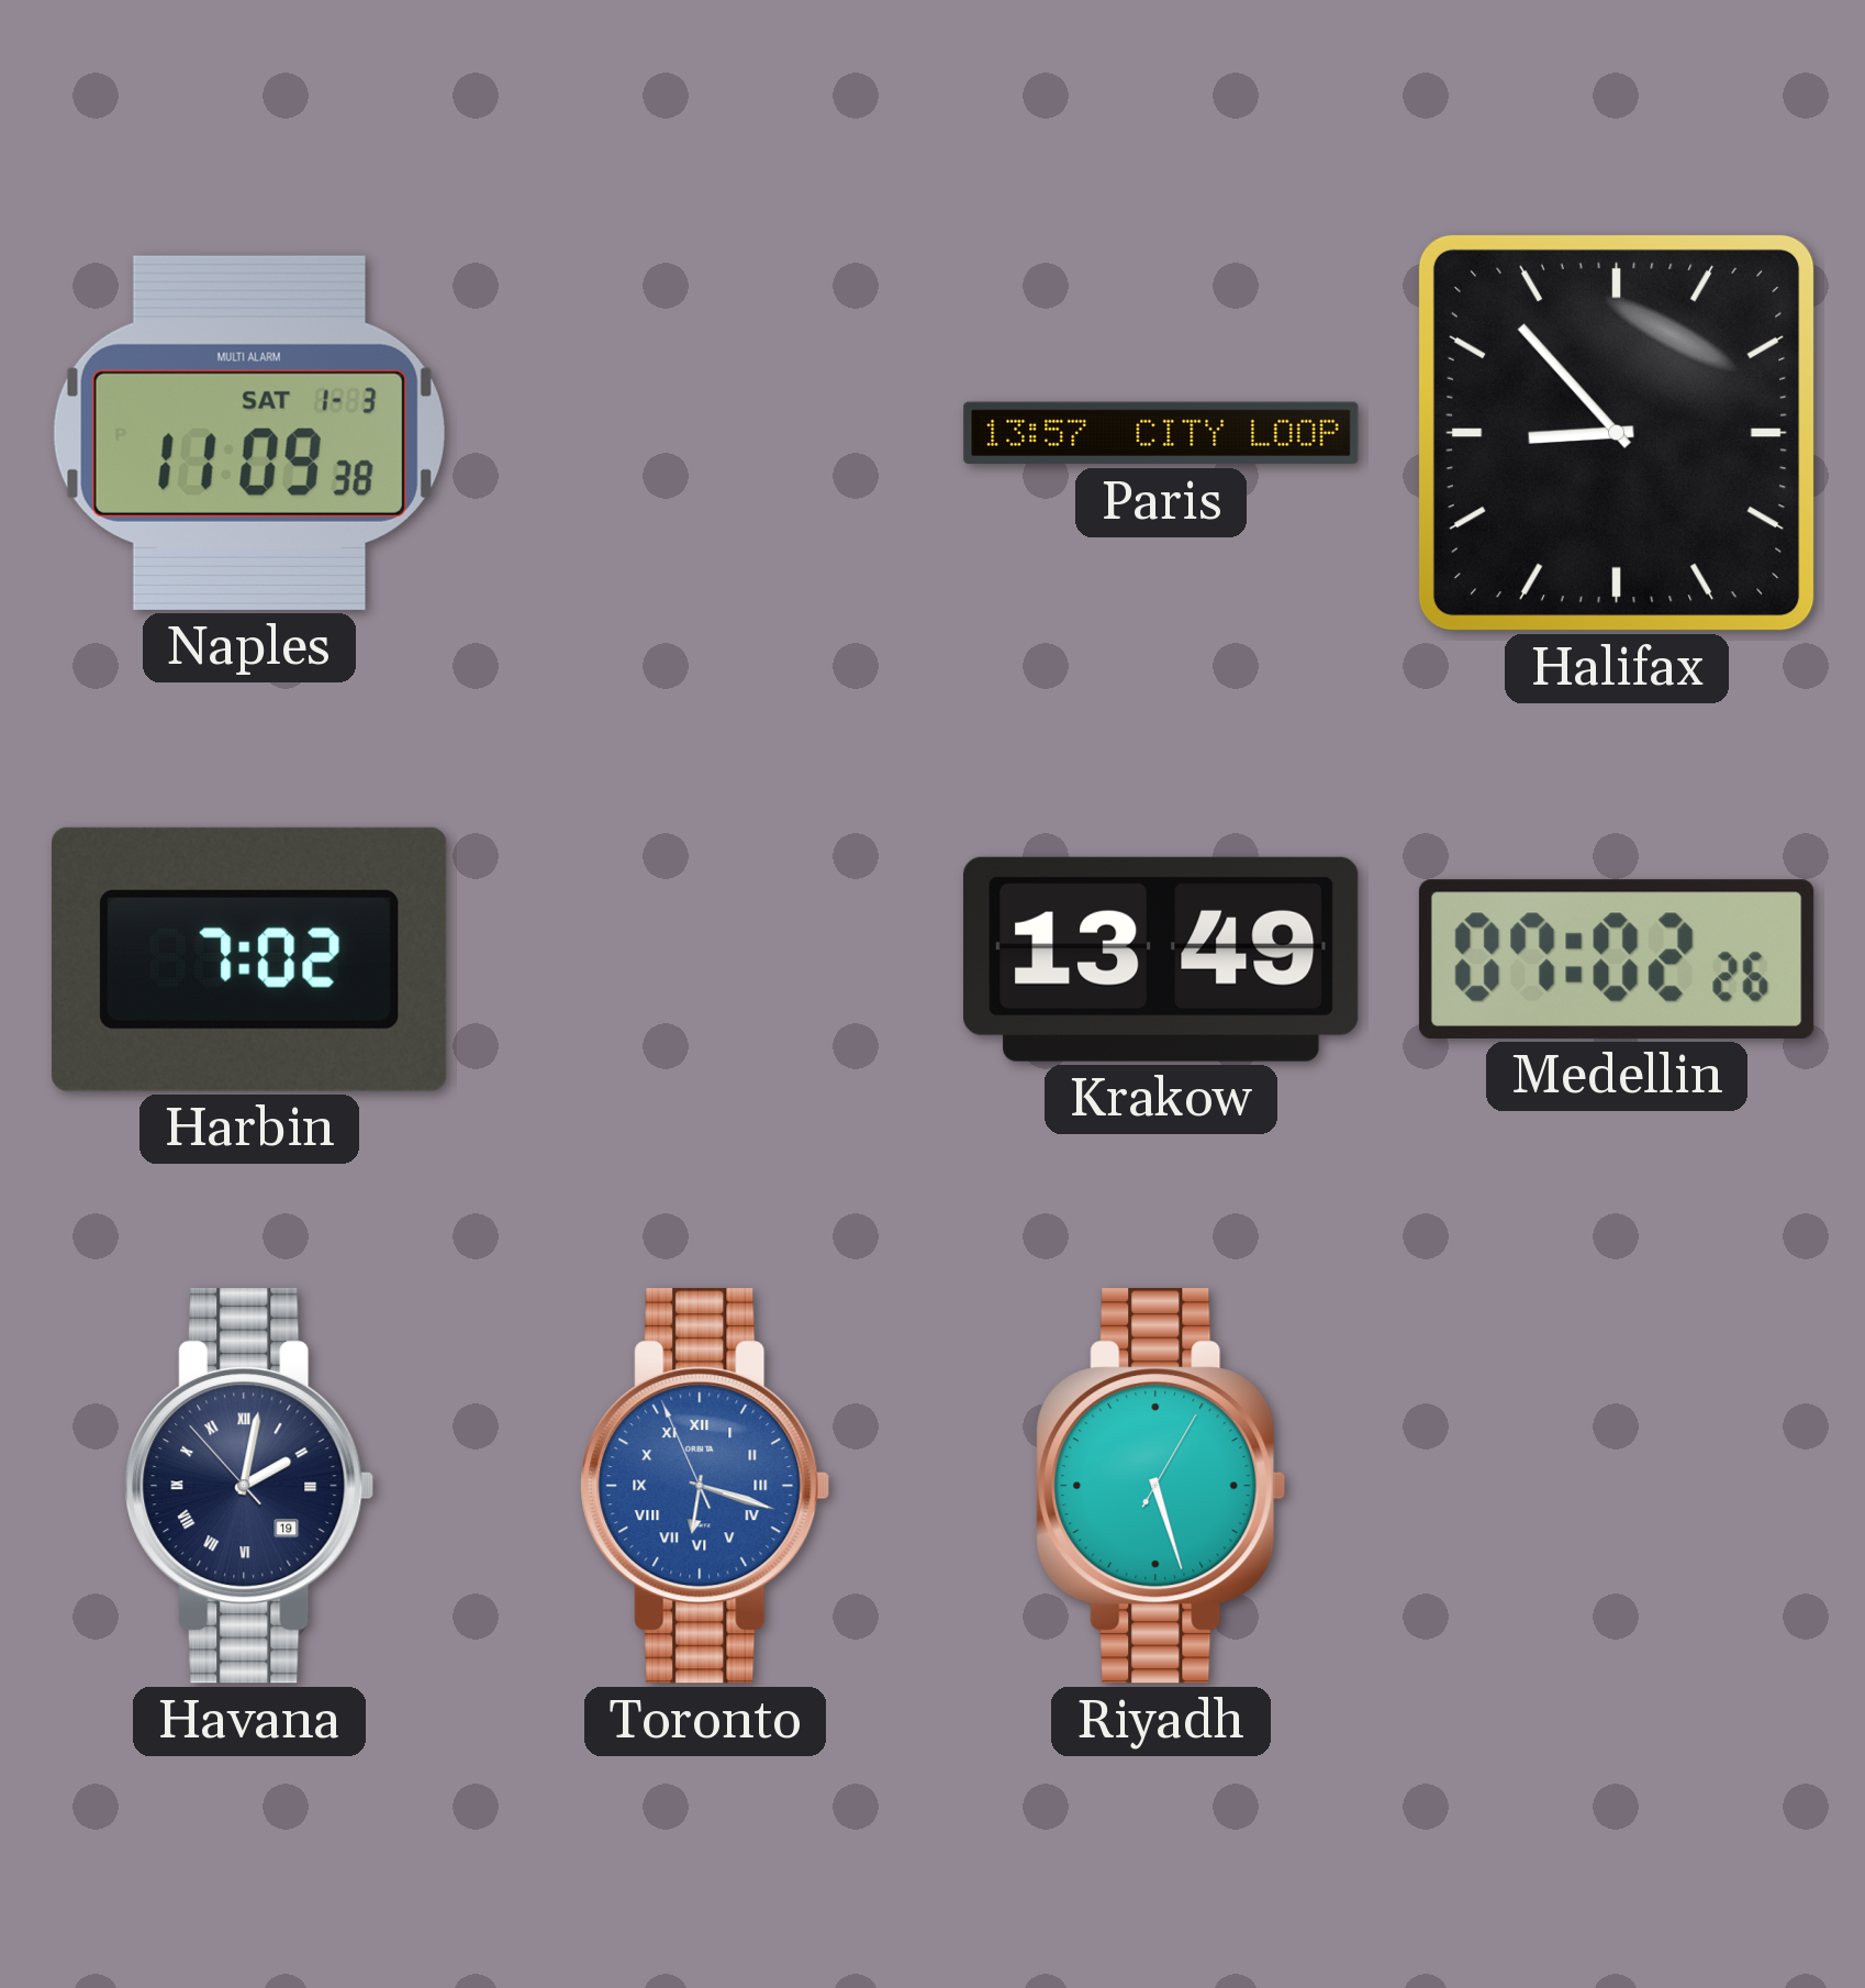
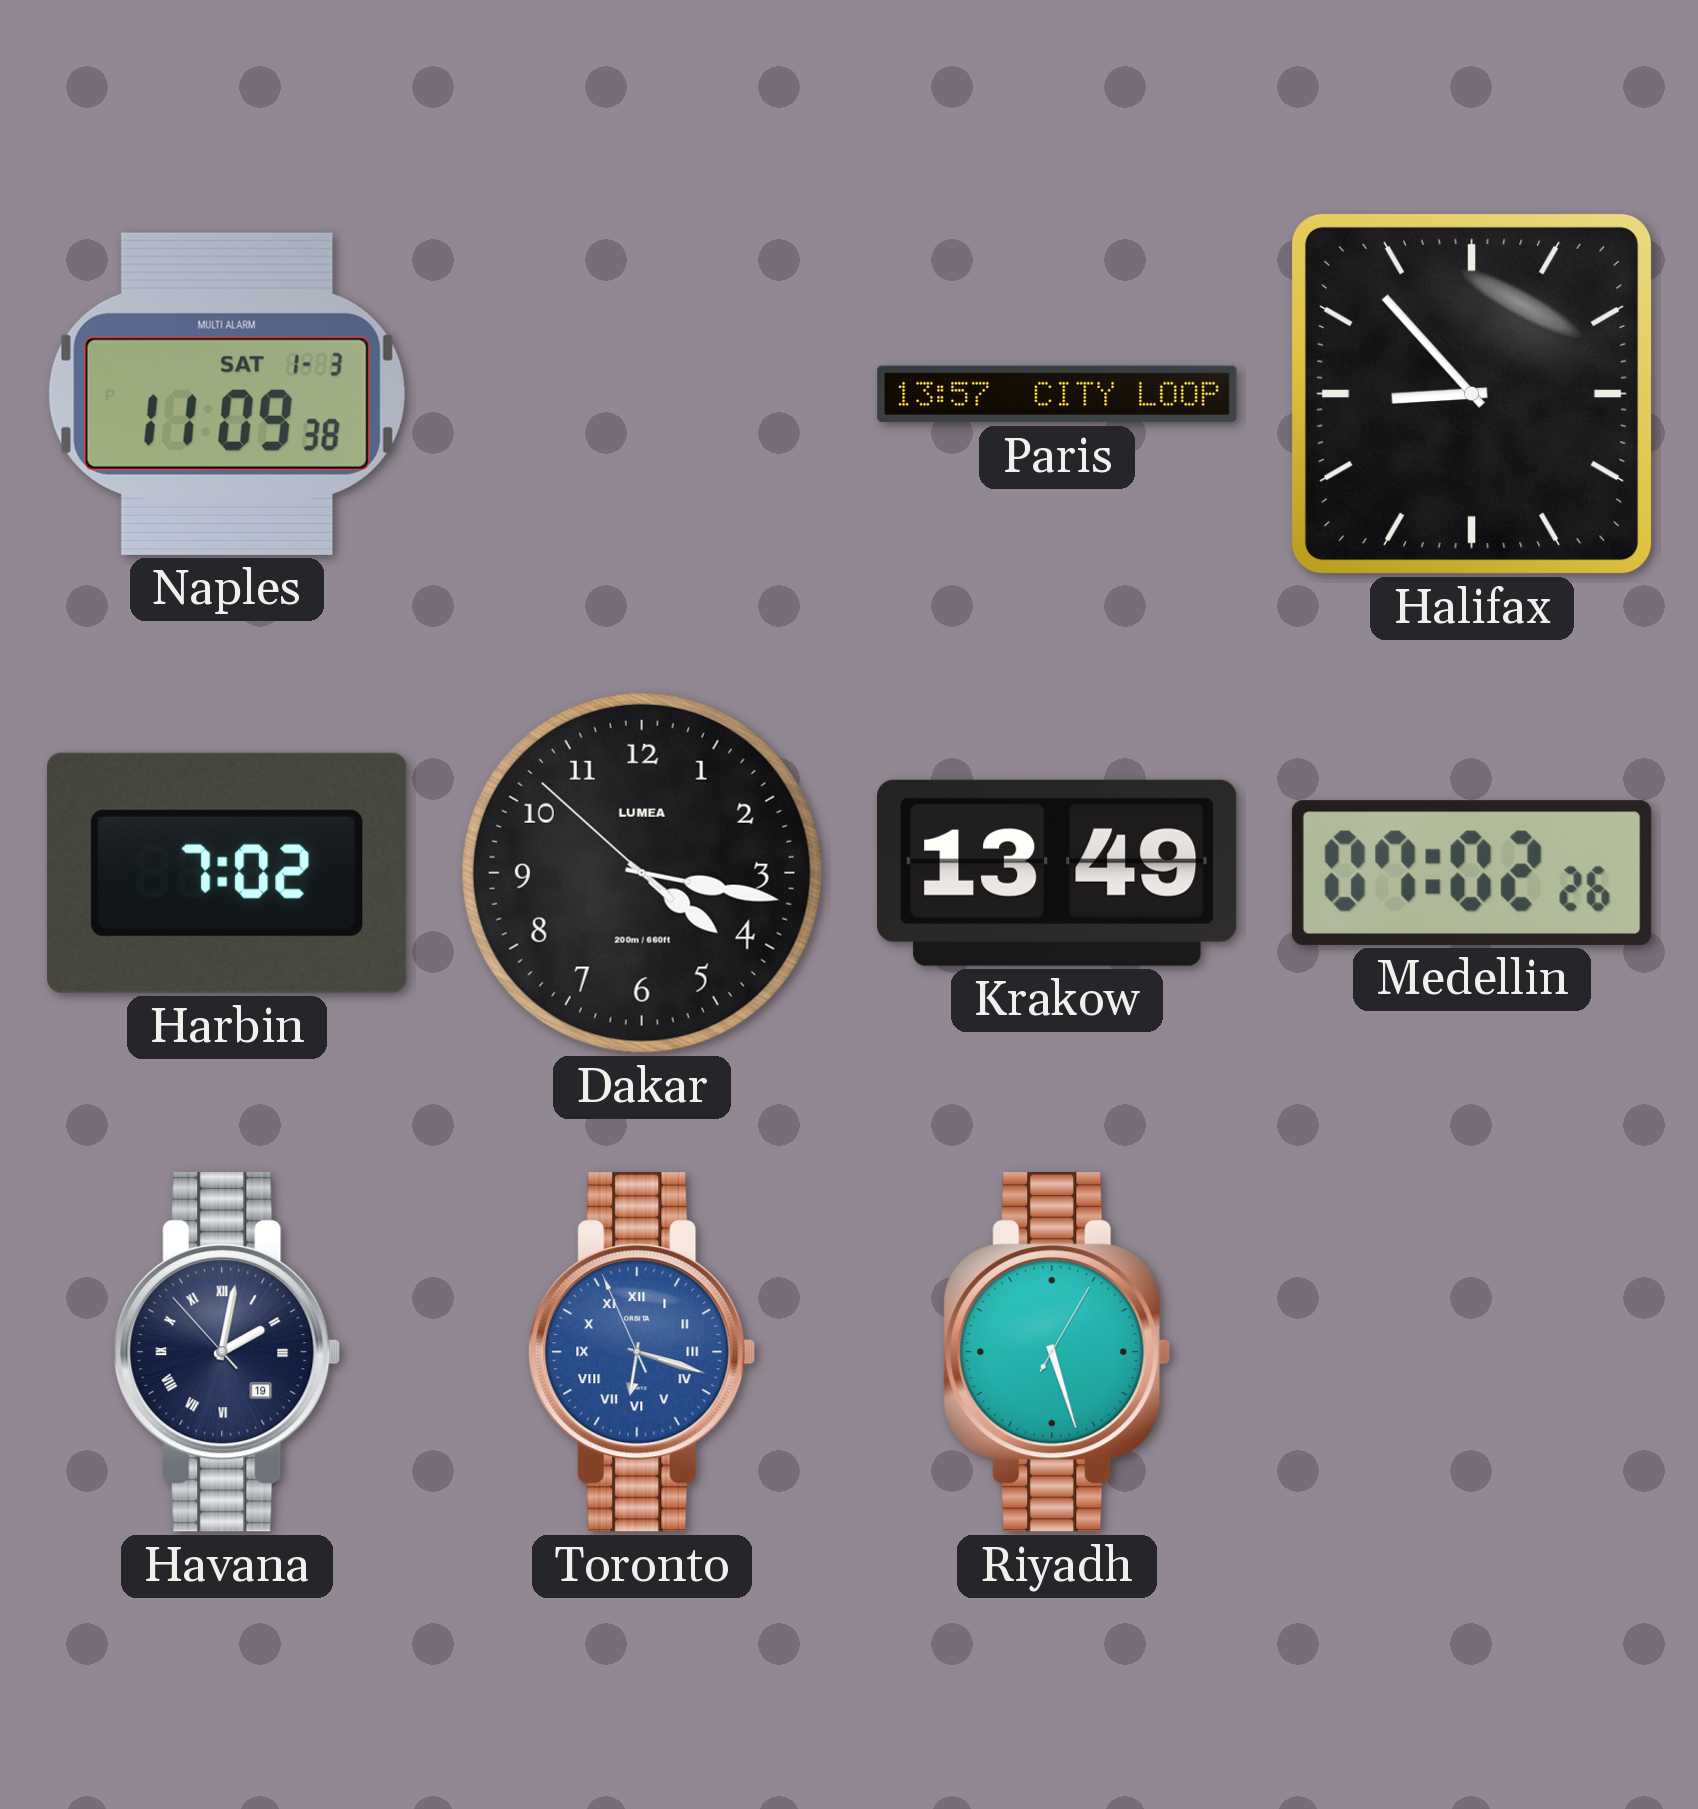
Dakar: none -> 4:16
